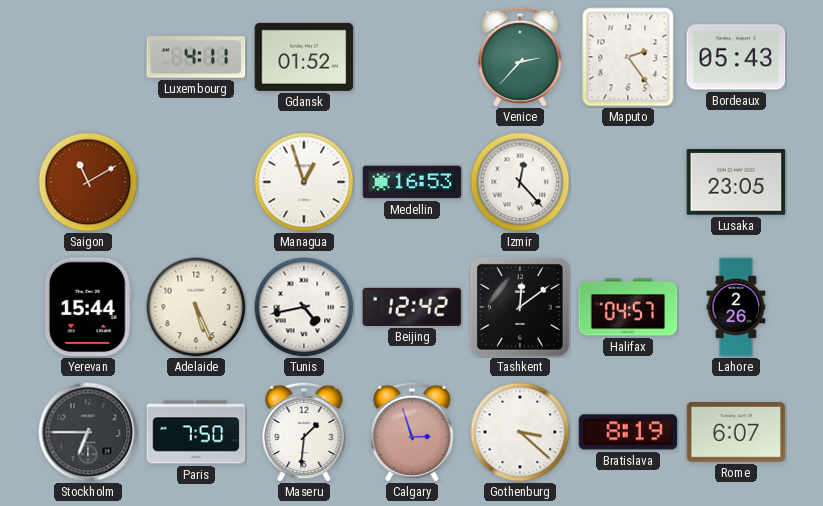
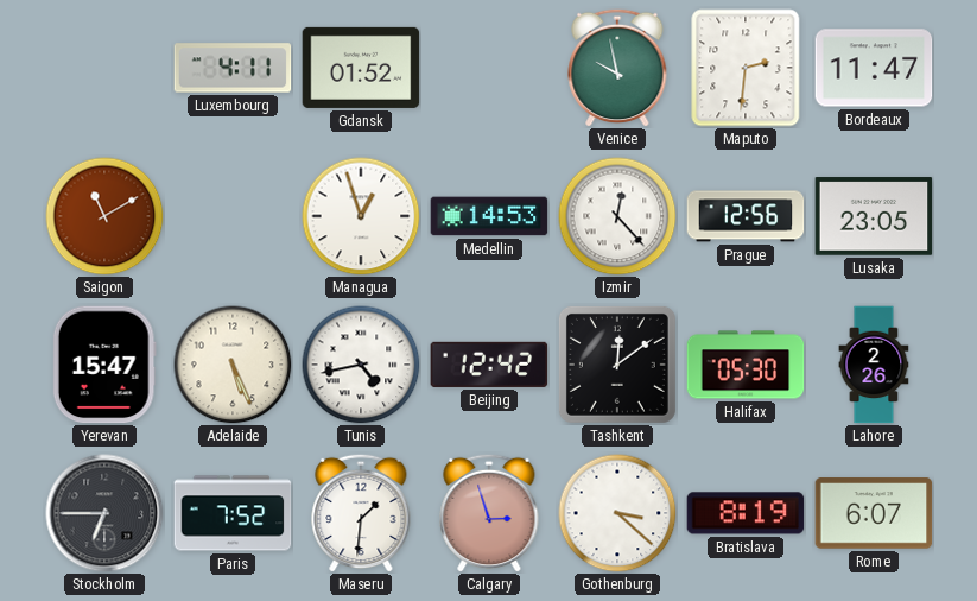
Venice: 2:37 -> 9:58
Maputo: 2:24 -> 2:31
Bordeaux: 05:43 -> 11:47
Medellin: 16:53 -> 14:53
Prague: none -> 12:56
Yerevan: 15:44 -> 15:47
Halifax: 04:57 -> 05:30
Paris: 7:50 -> 7:52
